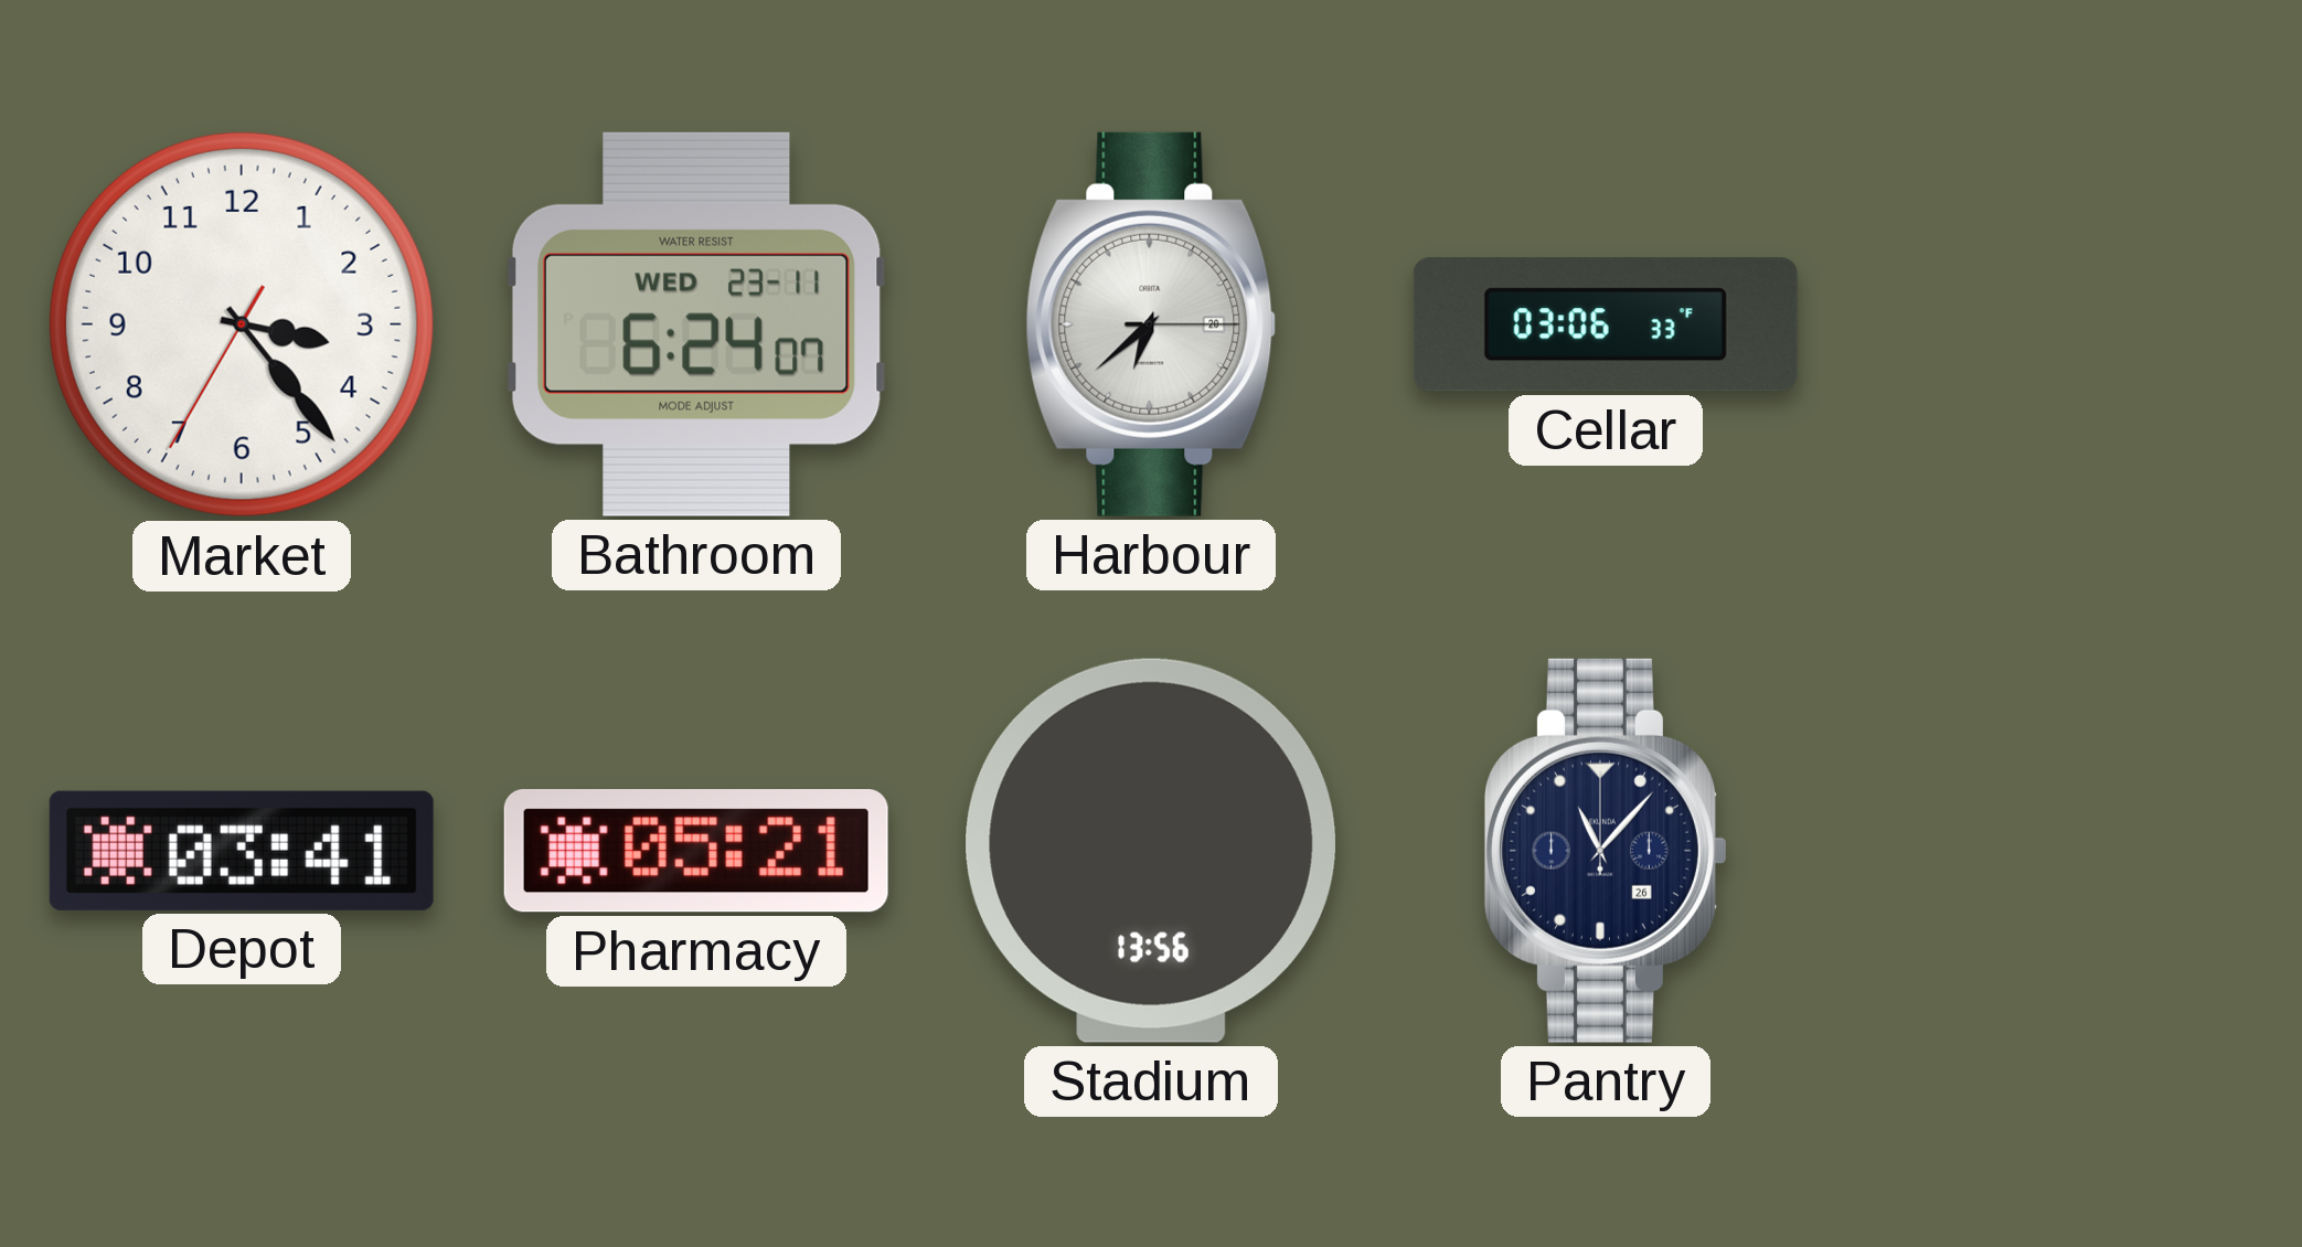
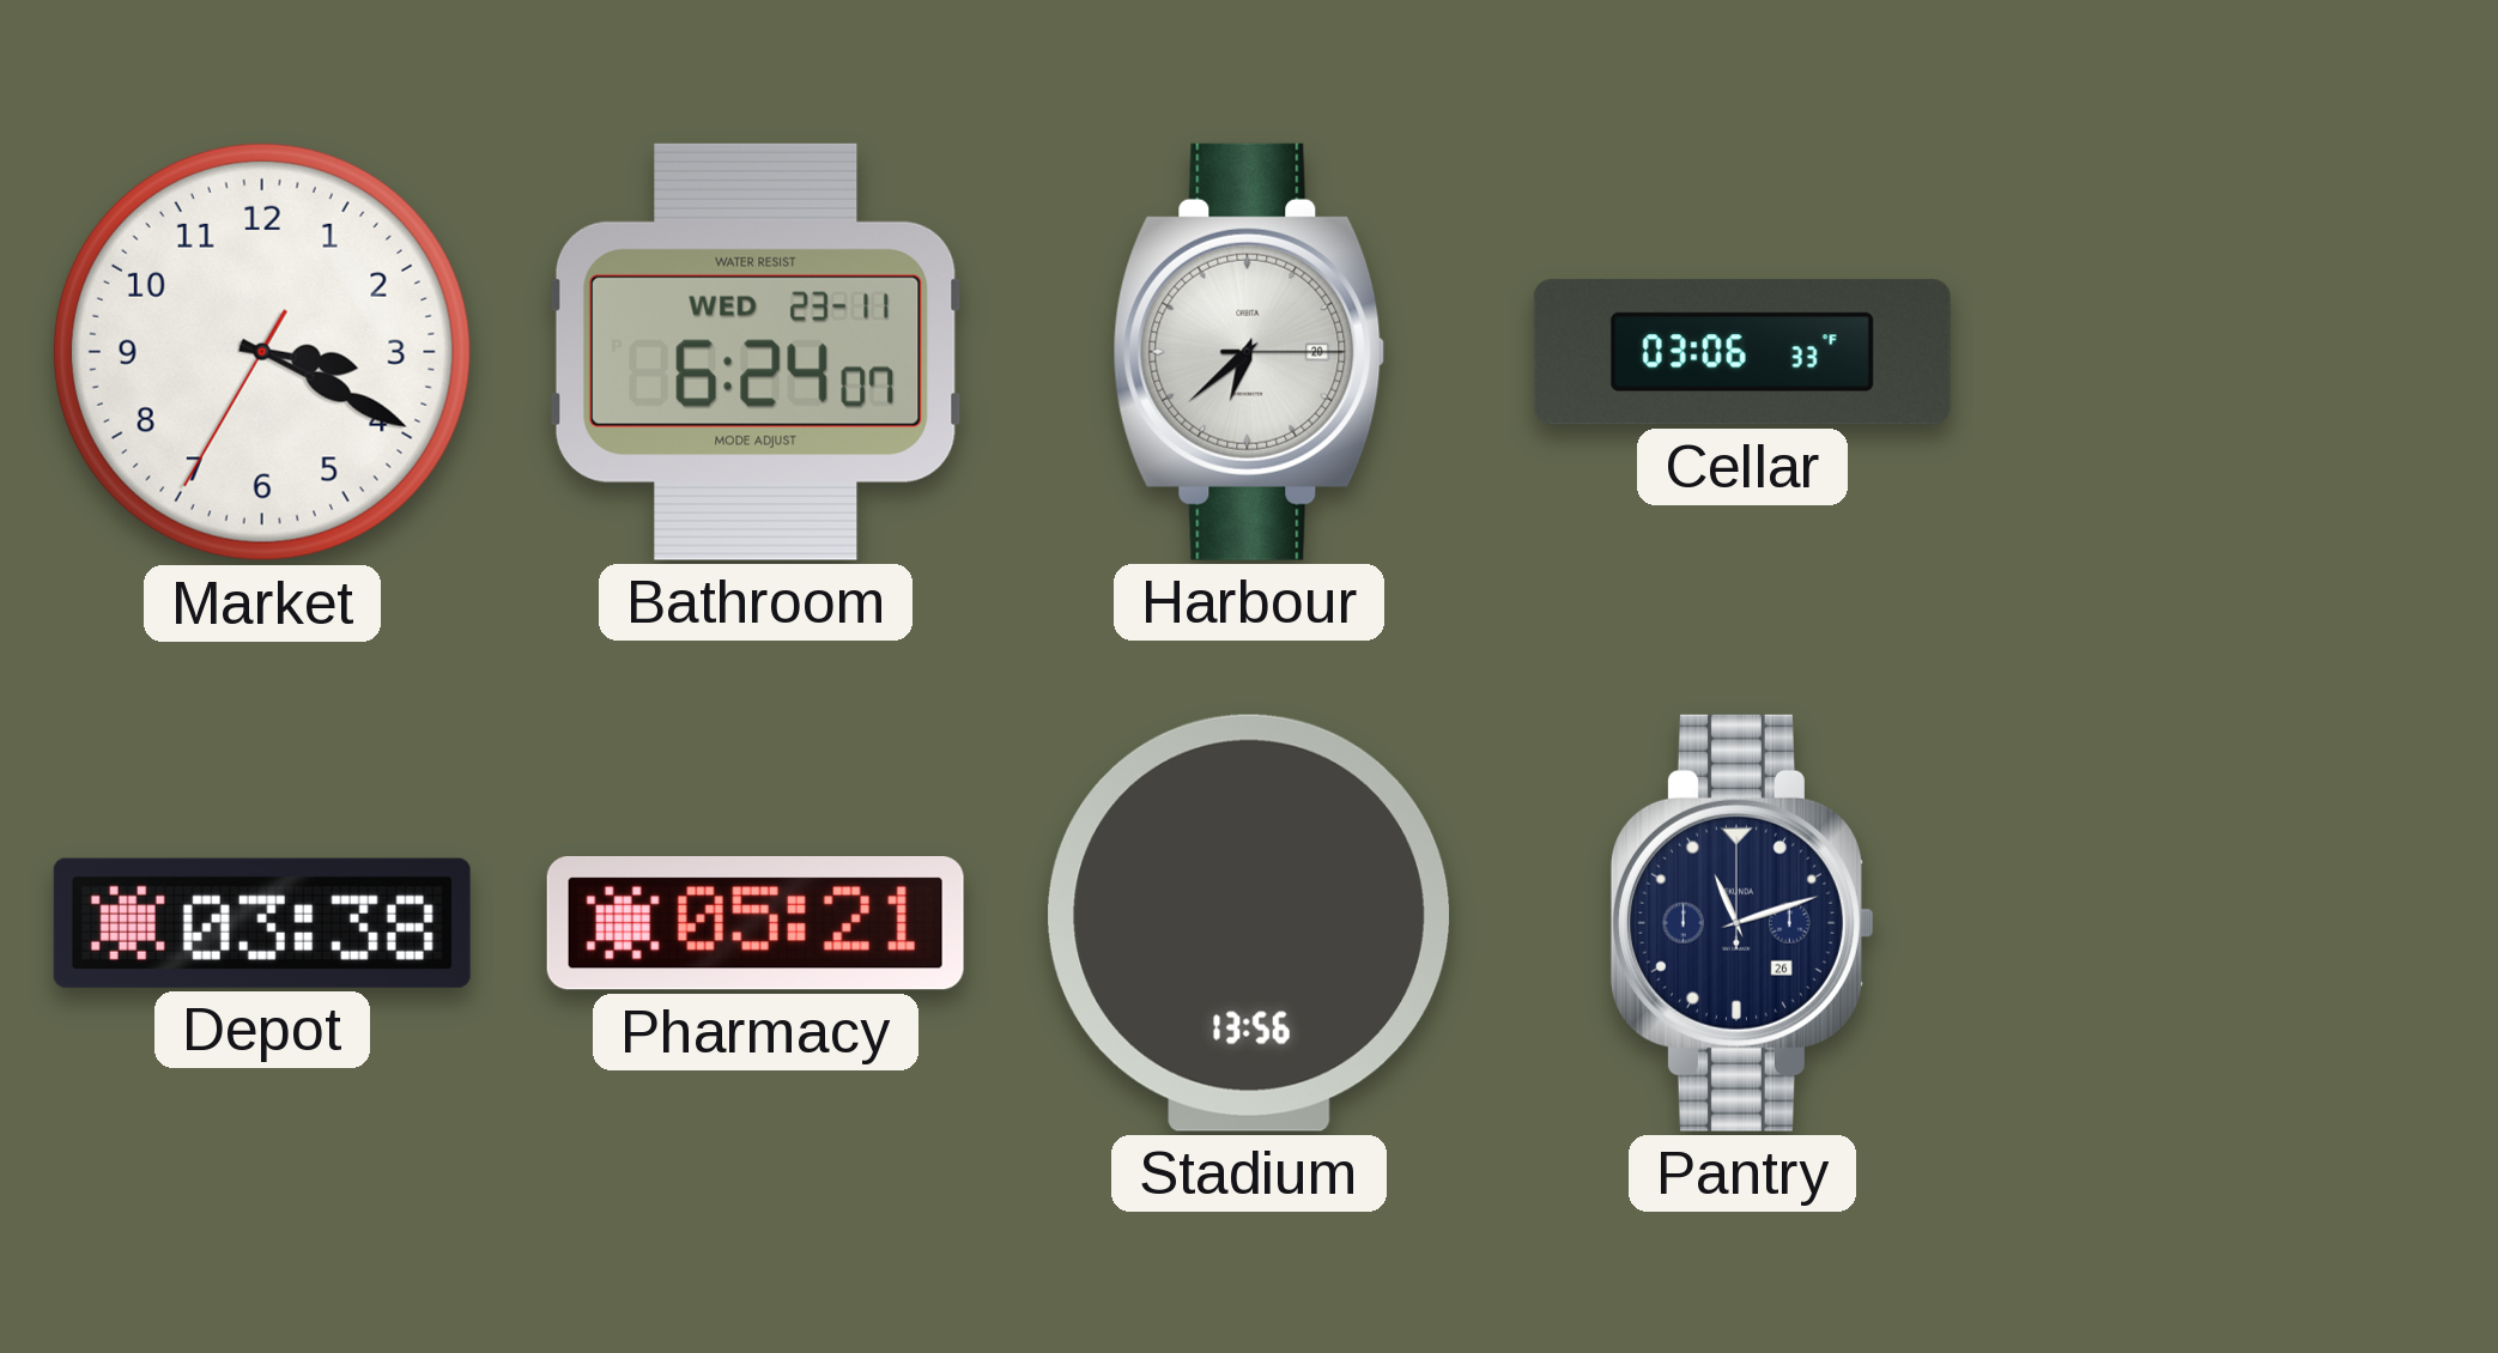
Market: 3:23 -> 3:19
Depot: 03:41 -> 03:38
Pantry: 11:07 -> 11:12
